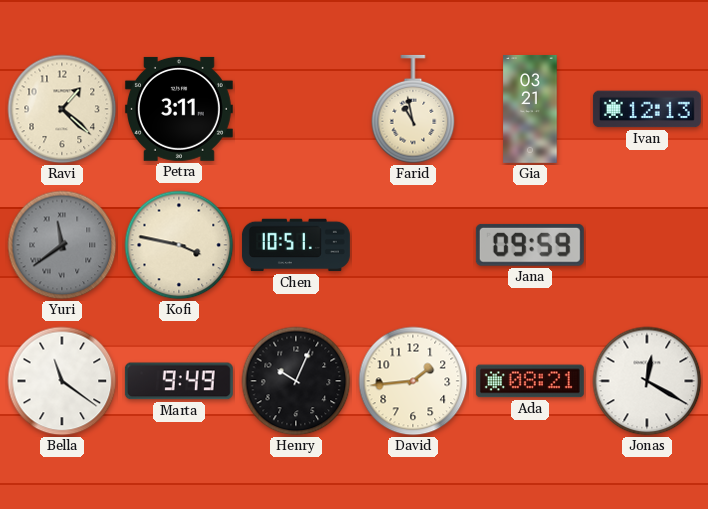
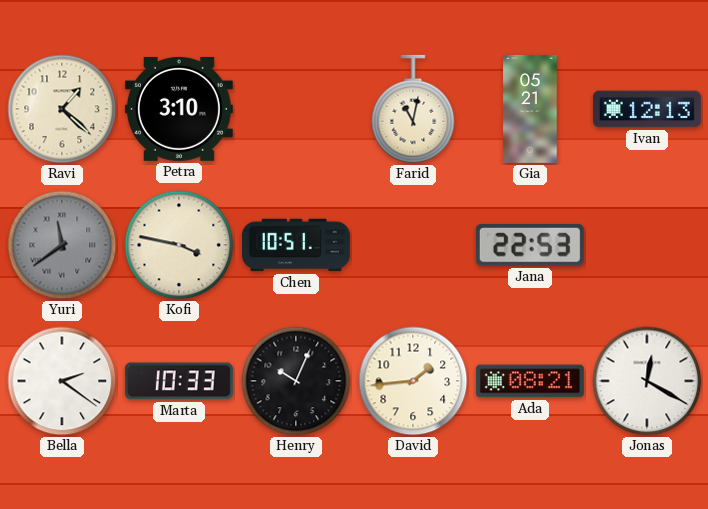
Petra: 3:11 -> 3:10
Farid: 10:58 -> 11:02
Gia: 03:21 -> 05:21
Jana: 09:59 -> 22:53
Bella: 11:21 -> 2:21
Marta: 9:49 -> 10:33
